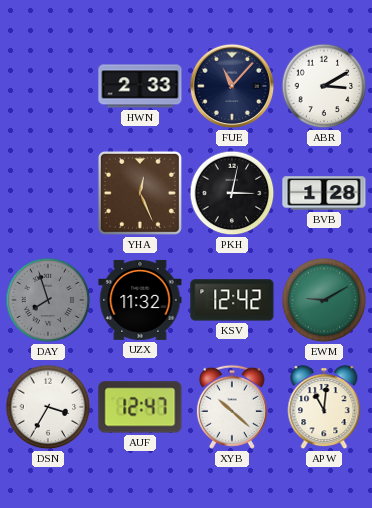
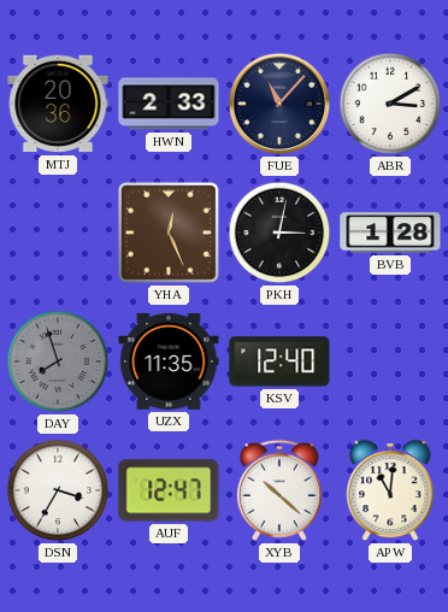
MTJ: none -> 20:36
UZX: 11:32 -> 11:35
KSV: 12:42 -> 12:40
EWM: 9:10 -> none
